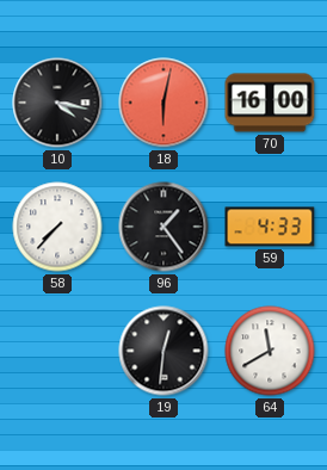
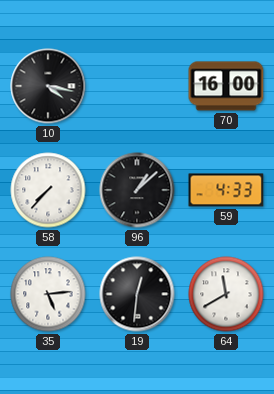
18: 6:02 -> none
96: 1:24 -> 1:08
35: none -> 5:14
